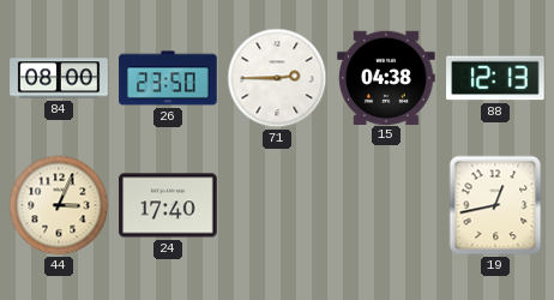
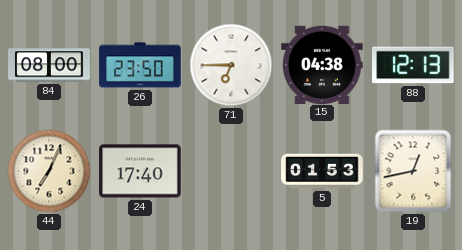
71: 2:45 -> 6:45
44: 3:04 -> 7:04
5: none -> 01:53
